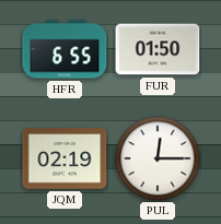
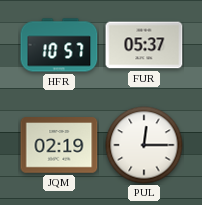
HFR: 6:55 -> 10:57
FUR: 01:50 -> 05:37
